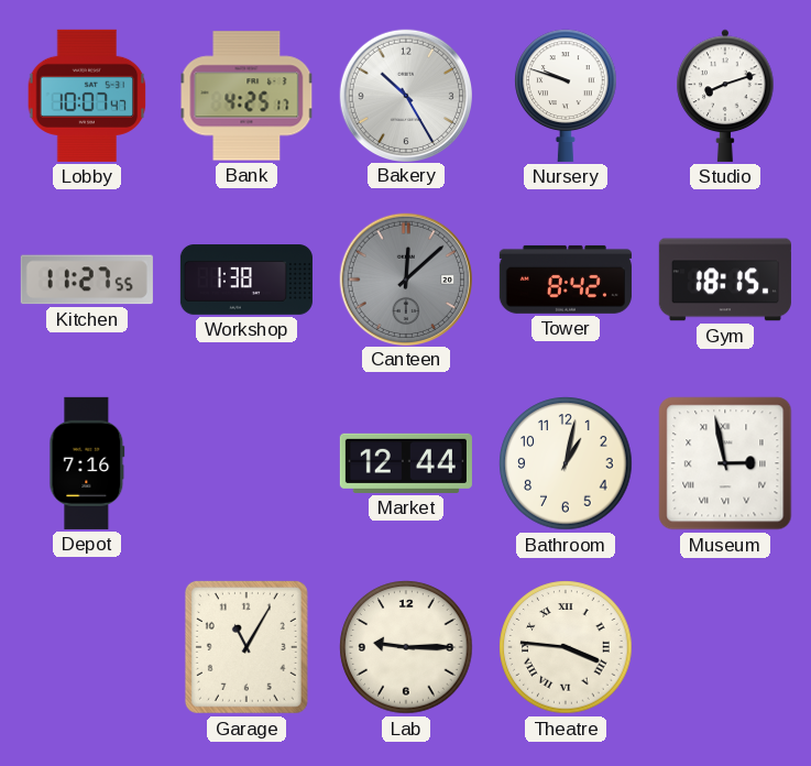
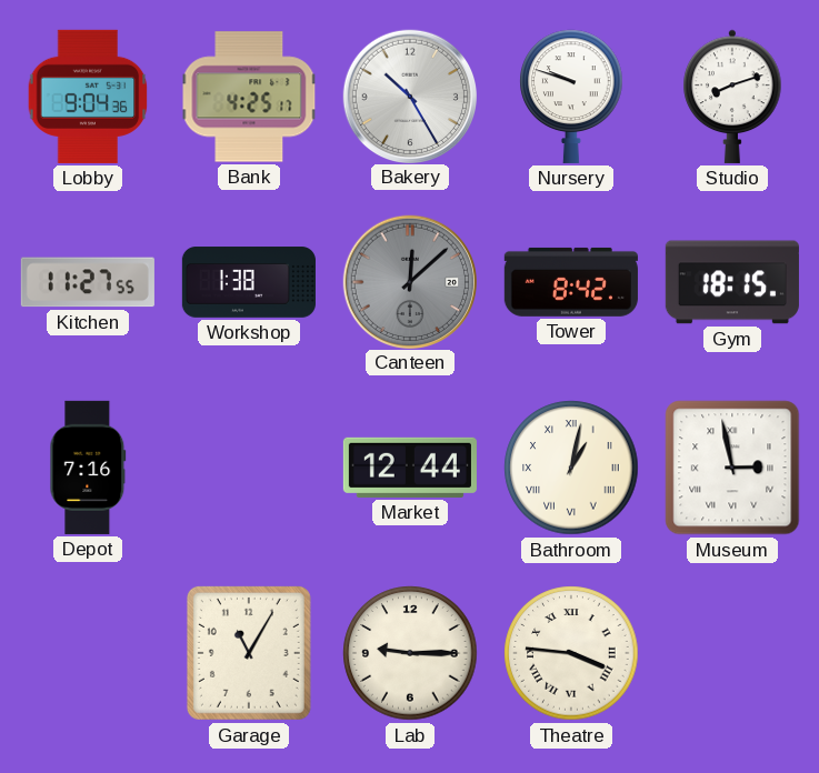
Lobby: 10:07 -> 9:04
Bathroom numerals: Arabic -> Roman
